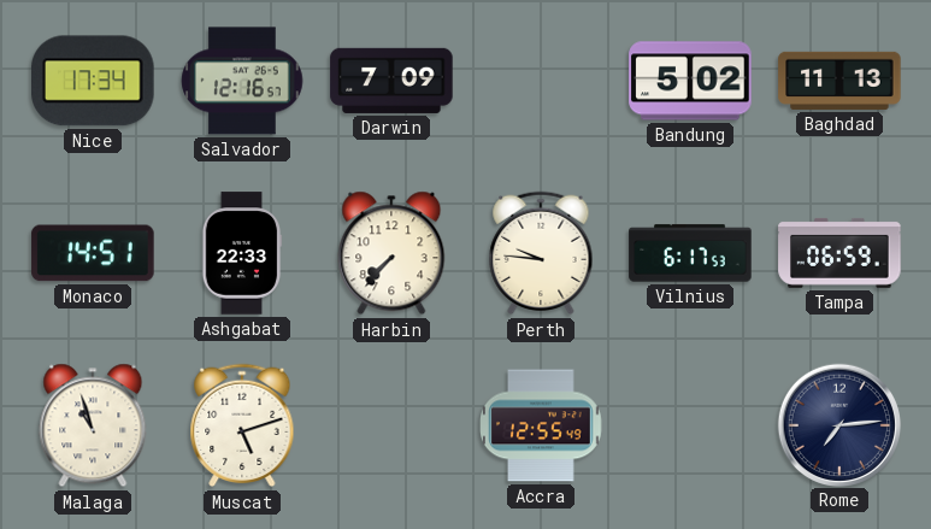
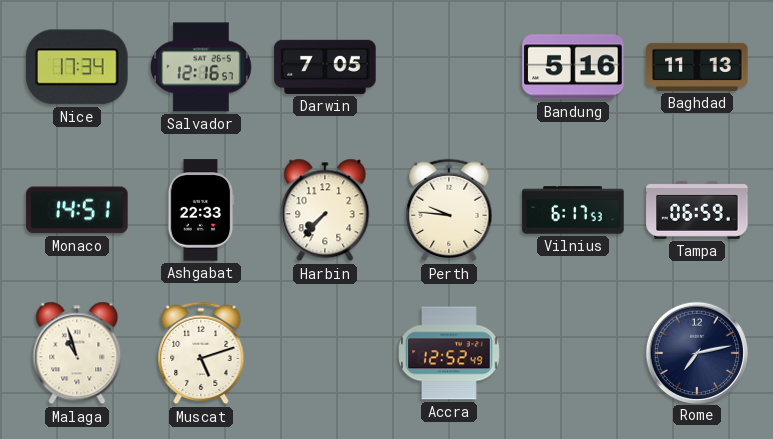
Darwin: 7:09 -> 7:05
Bandung: 5:02 -> 5:16
Accra: 12:55 -> 12:52
Rome: 7:14 -> 7:13
